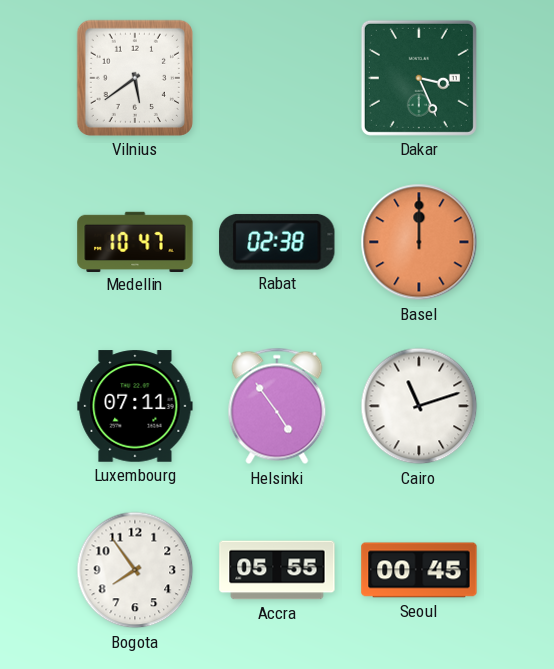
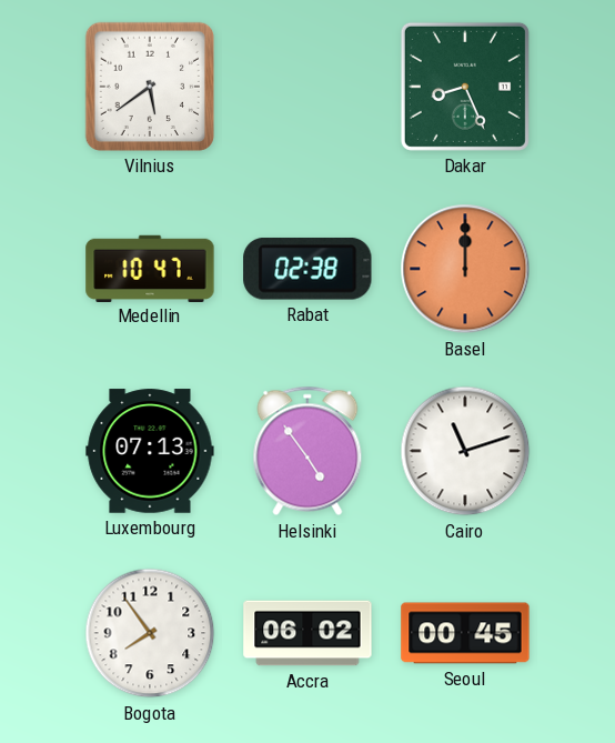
Dakar: 3:26 -> 8:26
Luxembourg: 07:11 -> 07:13
Accra: 05:55 -> 06:02
